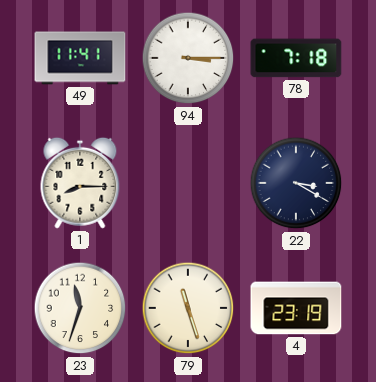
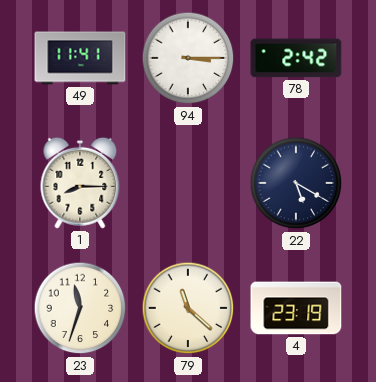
78: 7:18 -> 2:42
22: 3:20 -> 5:20
79: 11:27 -> 11:22
